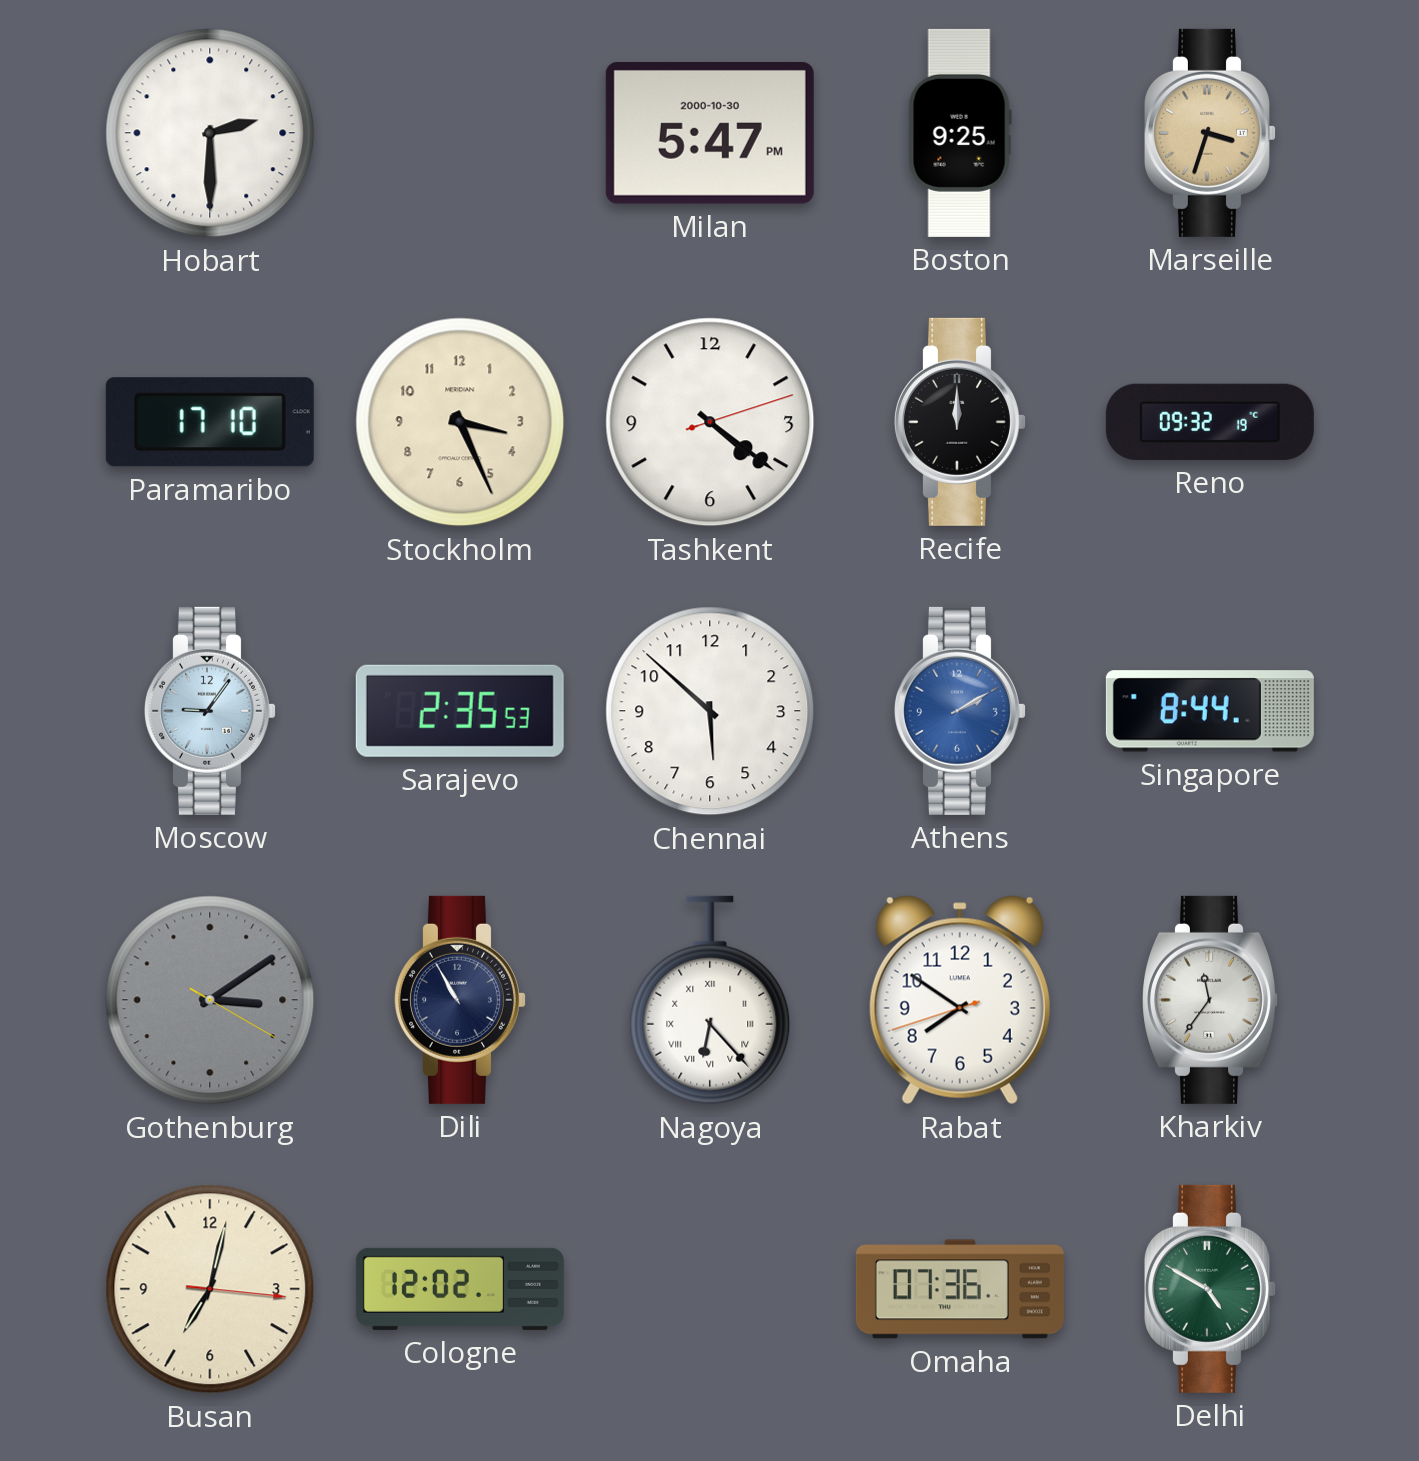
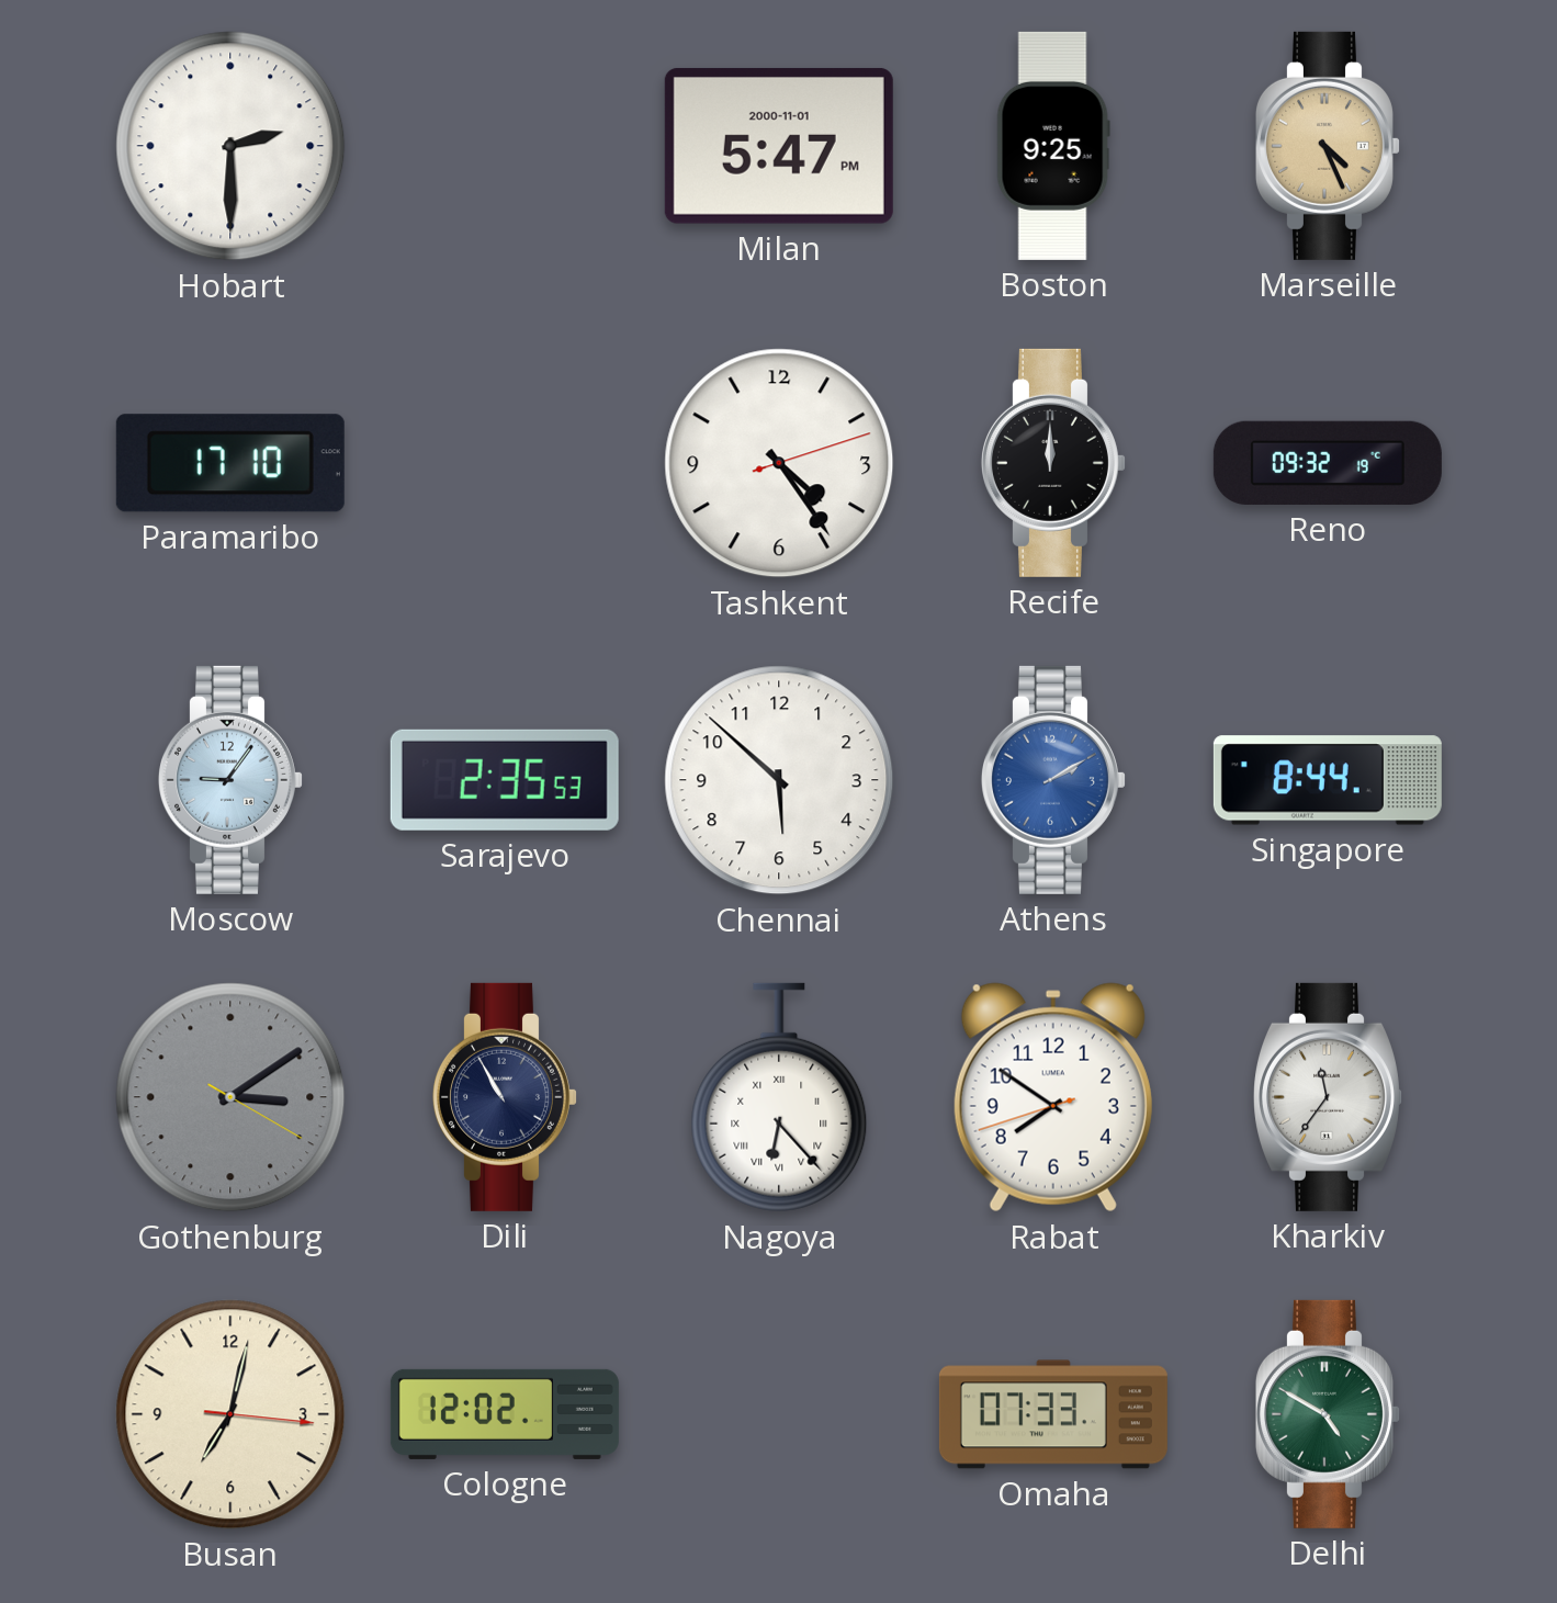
Milan date: 2000-10-30 -> 2000-11-01
Marseille: 3:33 -> 4:26
Stockholm: 3:26 -> none
Tashkent: 4:21 -> 4:24
Omaha: 07:36 -> 07:33
